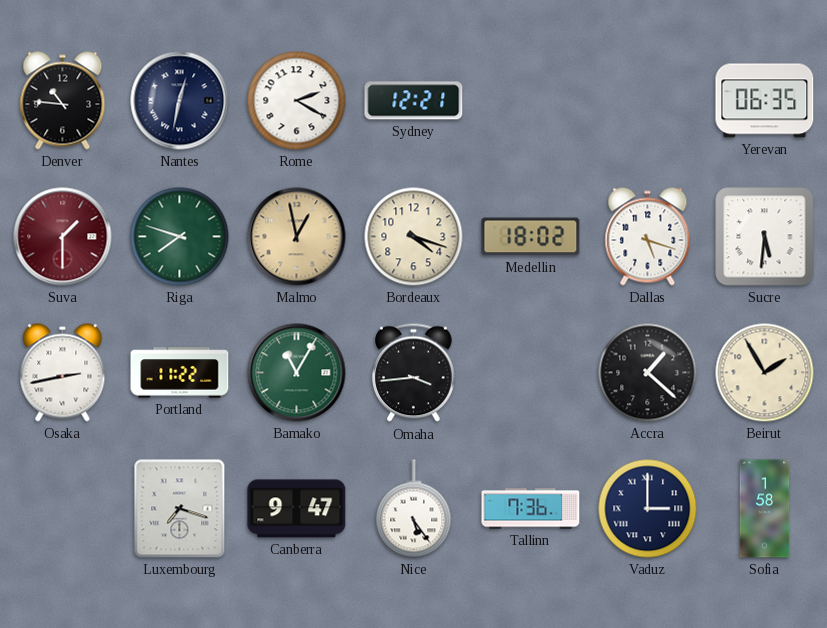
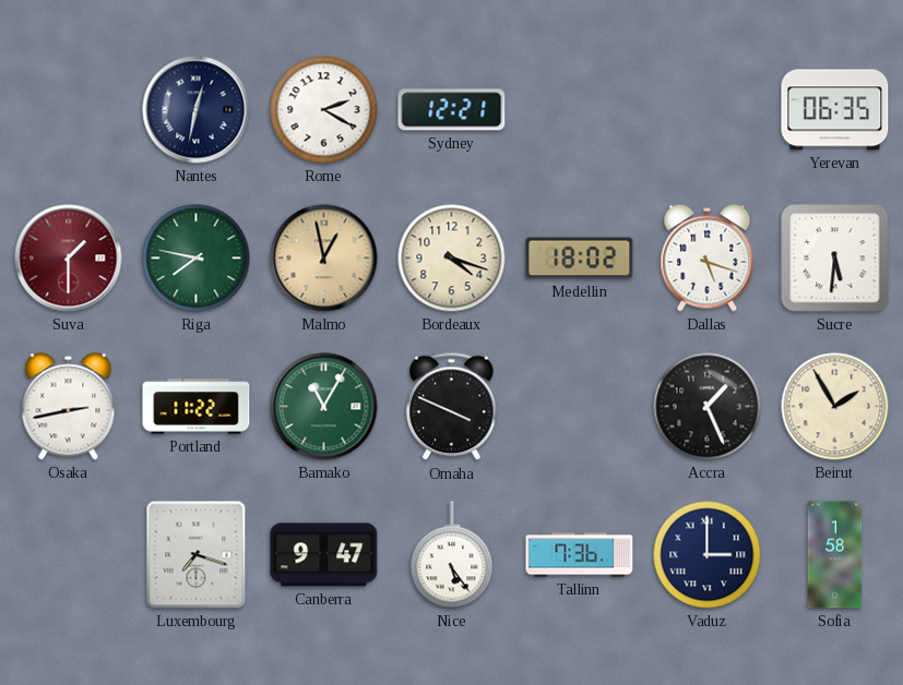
Denver: 10:46 -> none
Riga: 7:48 -> 7:47
Omaha: 3:44 -> 3:49
Accra: 1:22 -> 1:26
